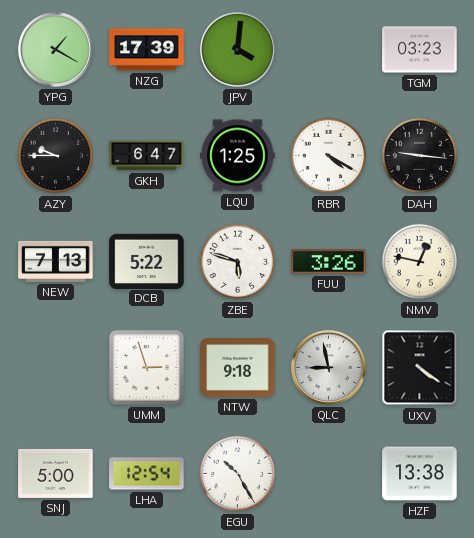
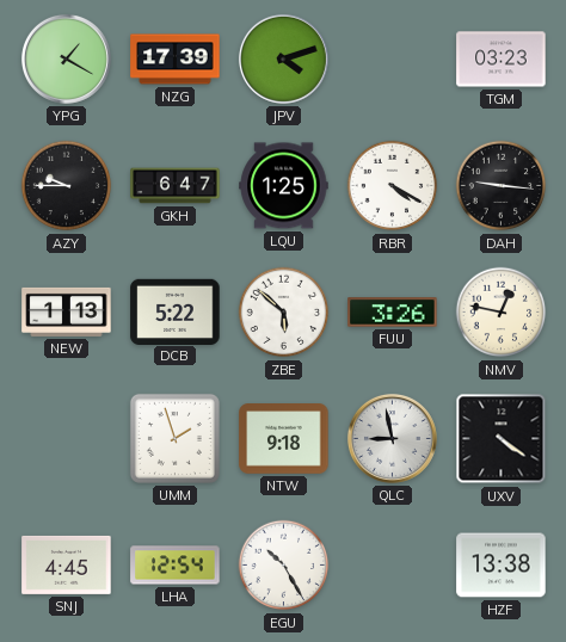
JPV: 4:01 -> 4:12
NEW: 7:13 -> 1:13
ZBE: 5:48 -> 5:52
UMM: 2:57 -> 1:57
SNJ: 5:00 -> 4:45
